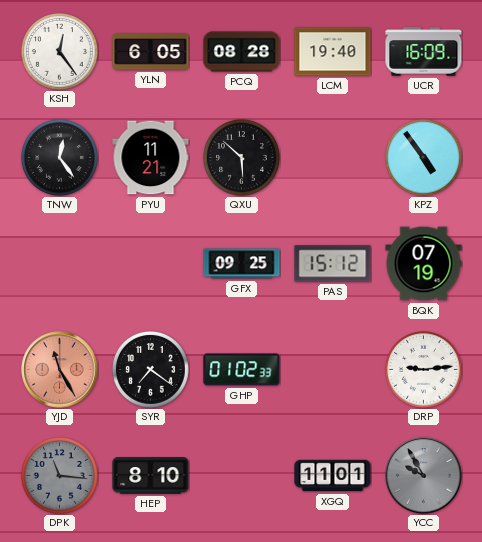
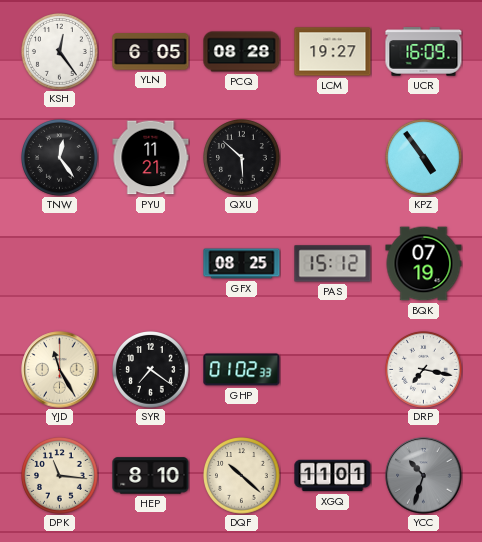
LCM: 19:40 -> 19:27
GFX: 09:25 -> 08:25
YJD dial: salmon -> cream
DRP: 9:14 -> 7:17
DPK dial: grey -> cream
DQF: none -> 10:22
YCC: 9:55 -> 10:33
